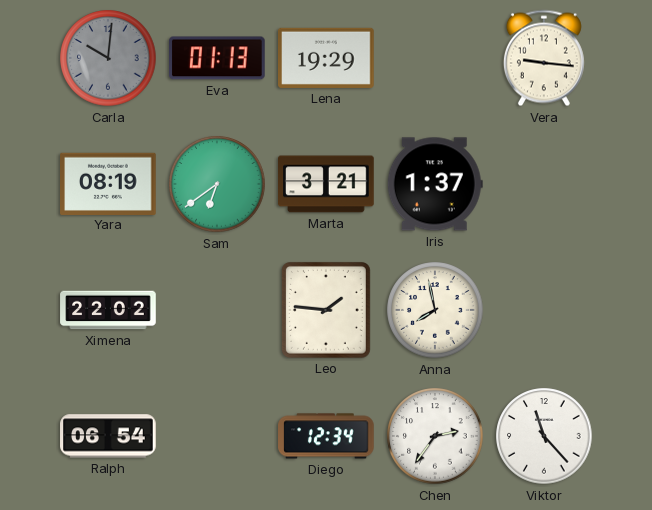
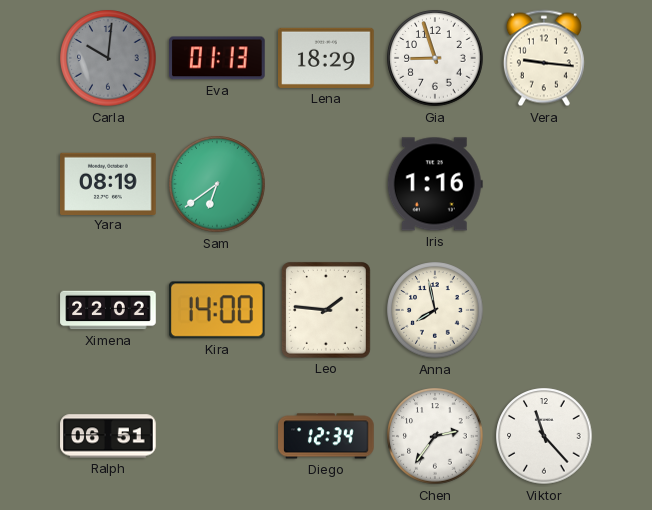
Lena: 19:29 -> 18:29
Gia: none -> 8:57
Marta: 3:21 -> none
Iris: 1:37 -> 1:16
Kira: none -> 14:00
Ralph: 06:54 -> 06:51
